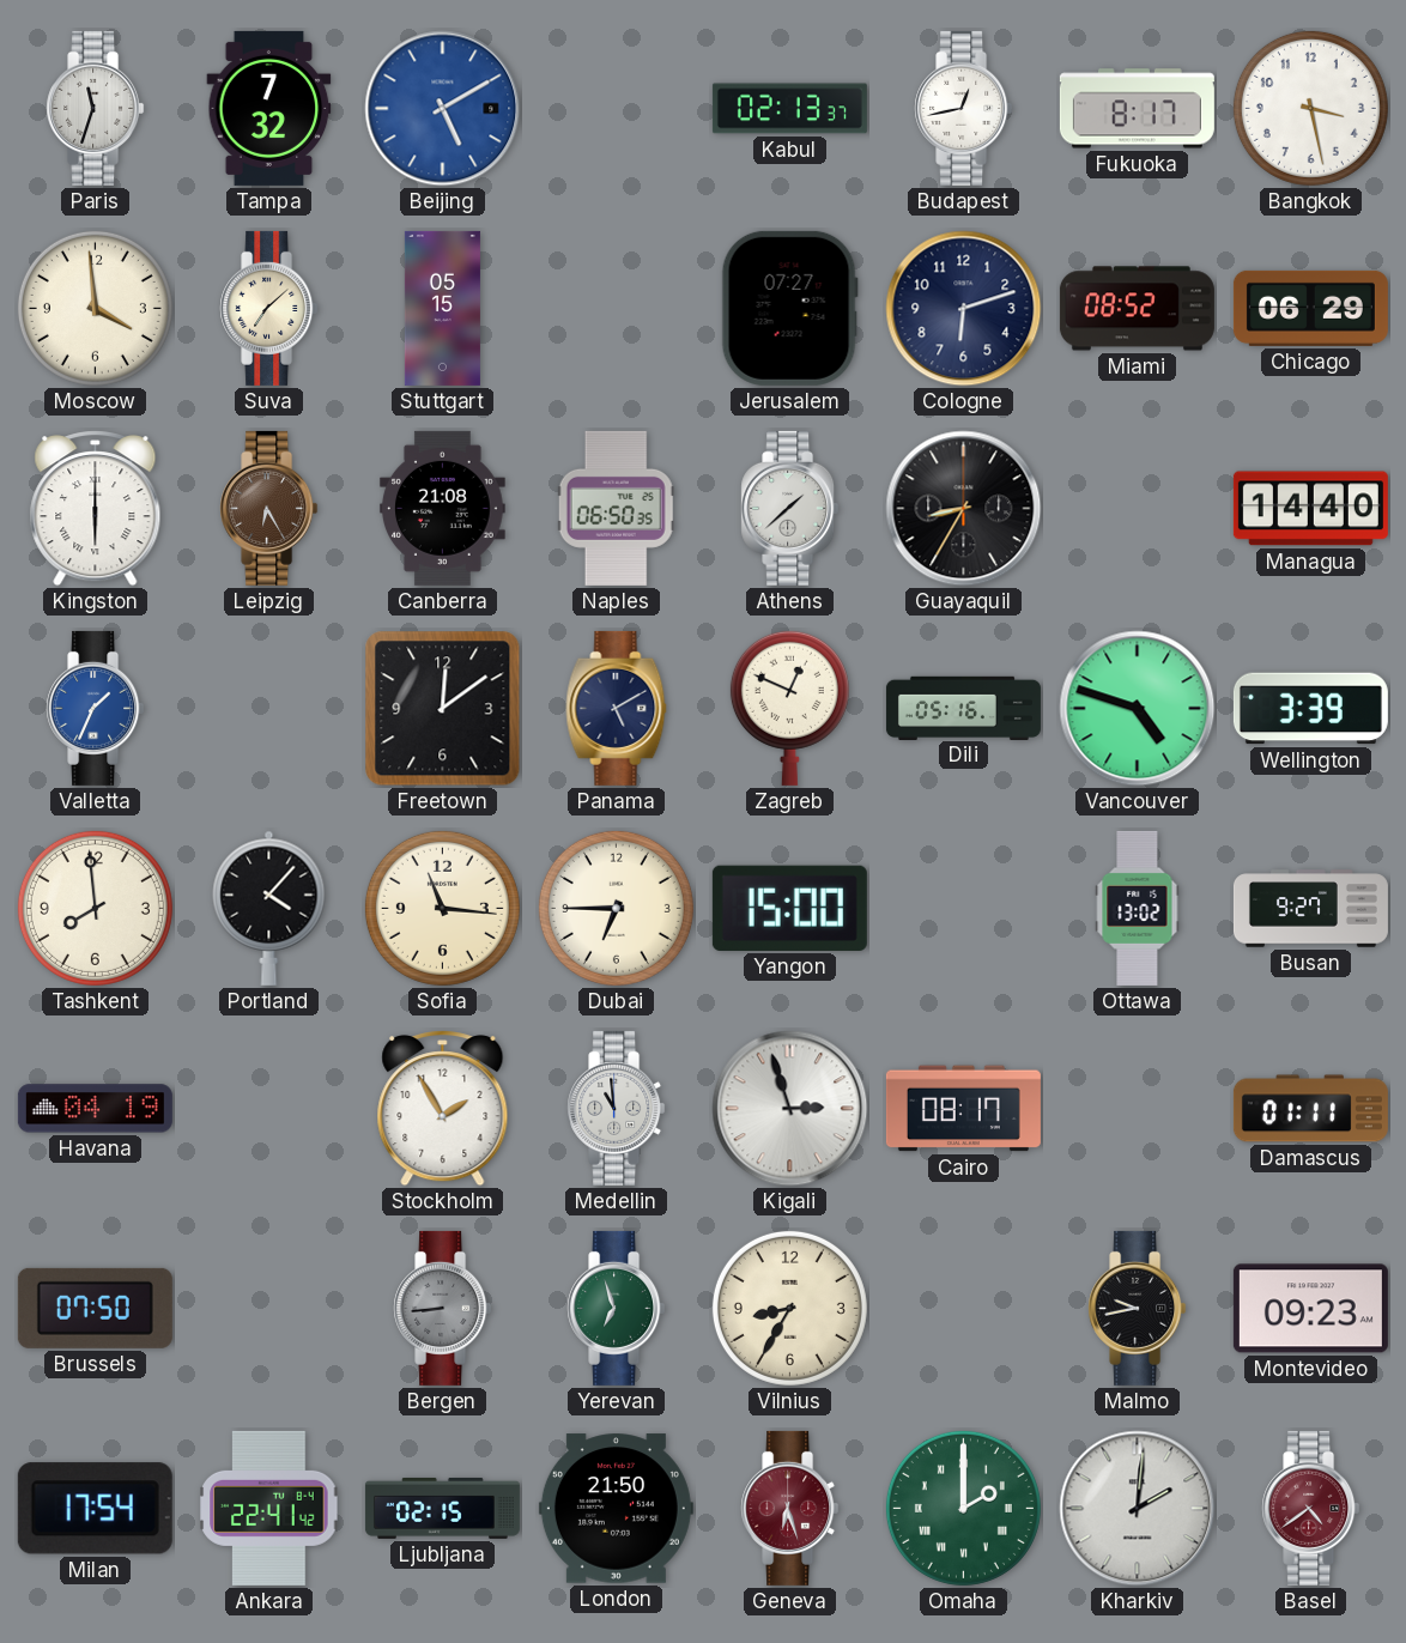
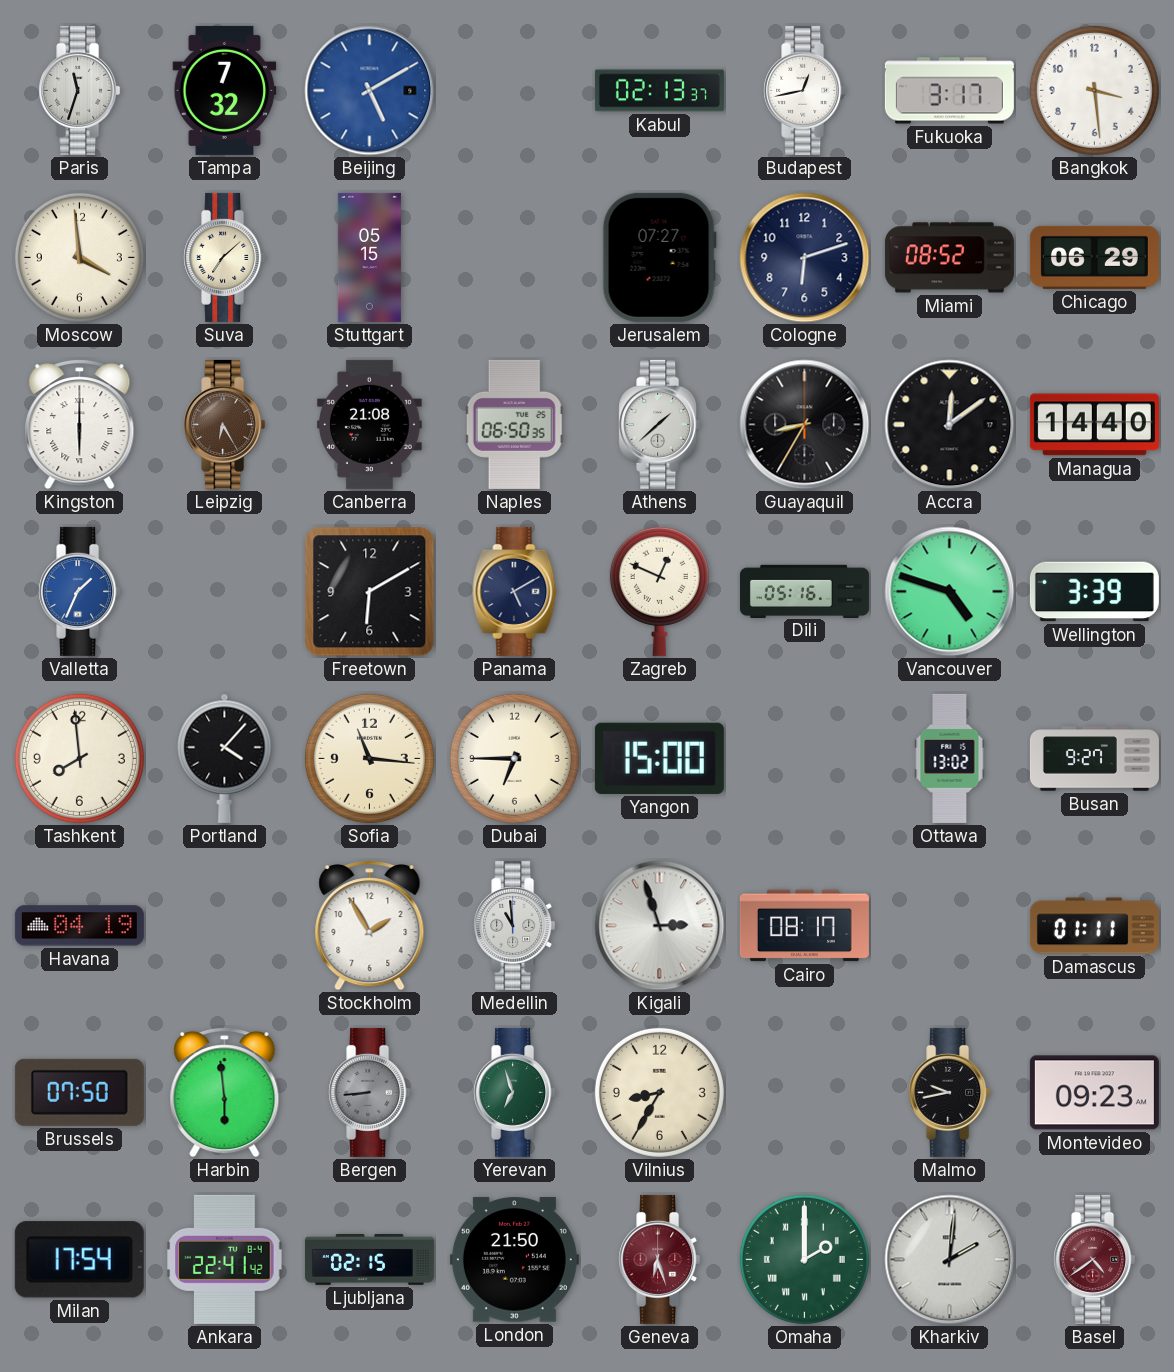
Fukuoka: 8:17 -> 3:17
Bangkok: 3:28 -> 3:29
Accra: none -> 12:09
Freetown: 12:09 -> 6:10
Harbin: none -> 5:59
